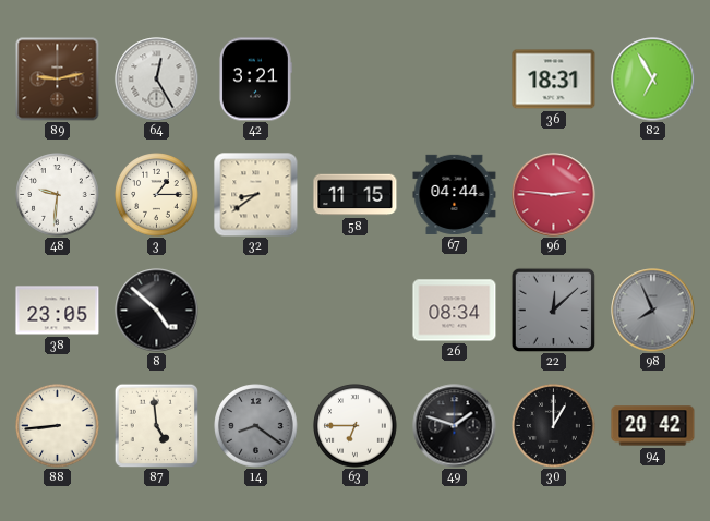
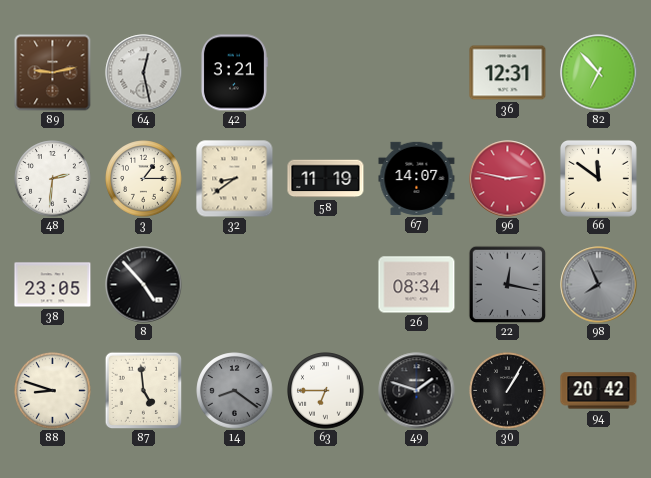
64: 12:25 -> 12:28
36: 18:31 -> 12:31
82: 6:55 -> 6:53
48: 9:31 -> 2:31
58: 11:15 -> 11:19
67: 04:44 -> 14:07
96: 2:46 -> 2:47
66: none -> 11:51
8: 4:52 -> 4:53
22: 12:08 -> 12:17
88: 8:44 -> 8:48
30: 1:00 -> 1:05
